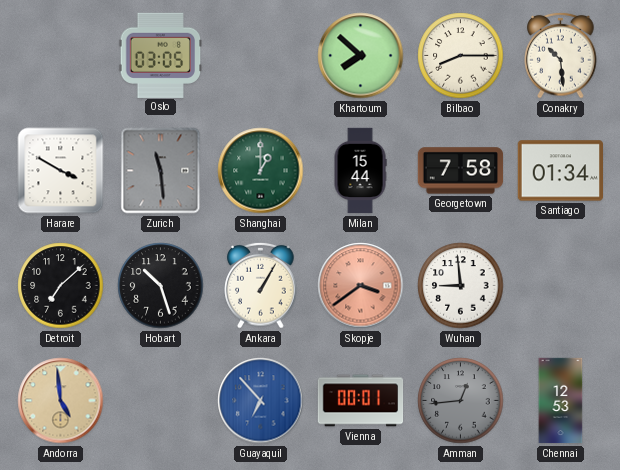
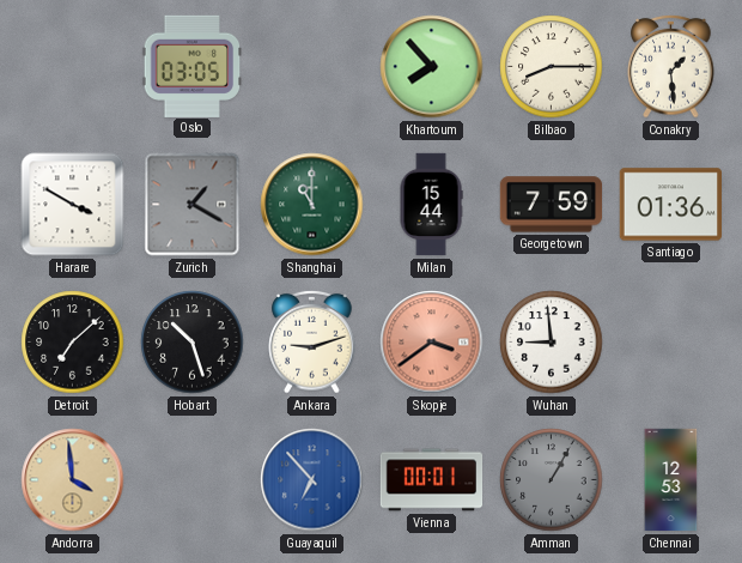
Khartoum: 7:52 -> 7:53
Conakry: 10:29 -> 1:29
Zurich: 11:29 -> 1:20
Shanghai: 1:00 -> 11:00
Georgetown: 7:58 -> 7:59
Santiago: 01:34 -> 01:36
Ankara: 1:05 -> 9:12
Andorra: 4:59 -> 3:59
Amman: 12:44 -> 1:05
